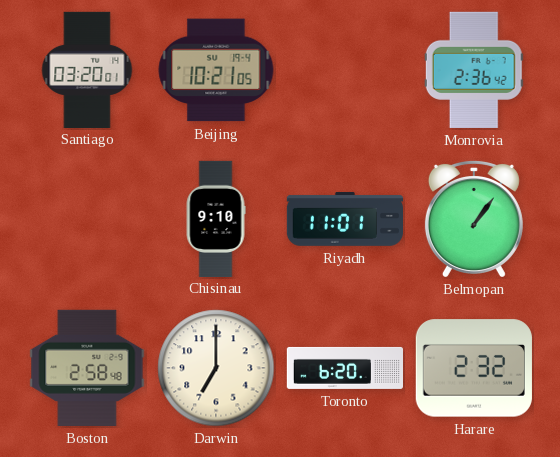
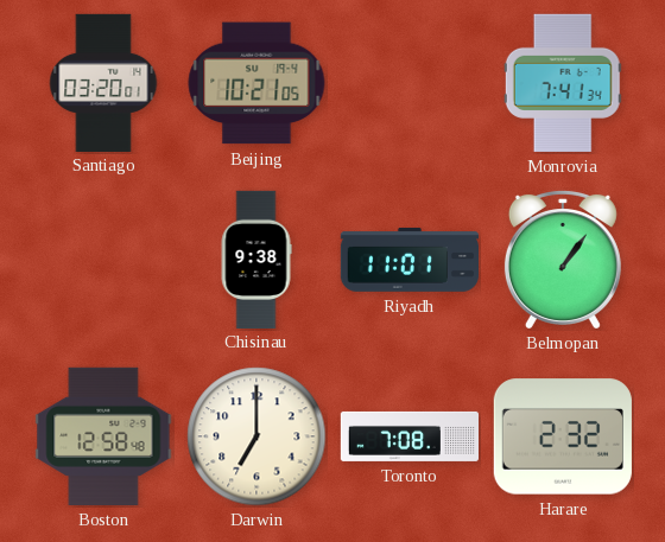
Monrovia: 2:36 -> 7:41
Chisinau: 9:10 -> 9:38
Boston: 2:58 -> 12:58
Toronto: 6:20 -> 7:08
